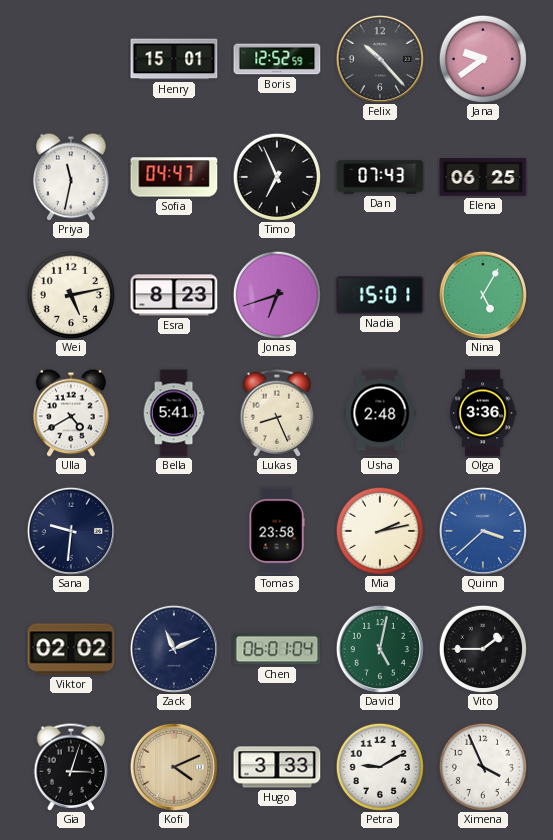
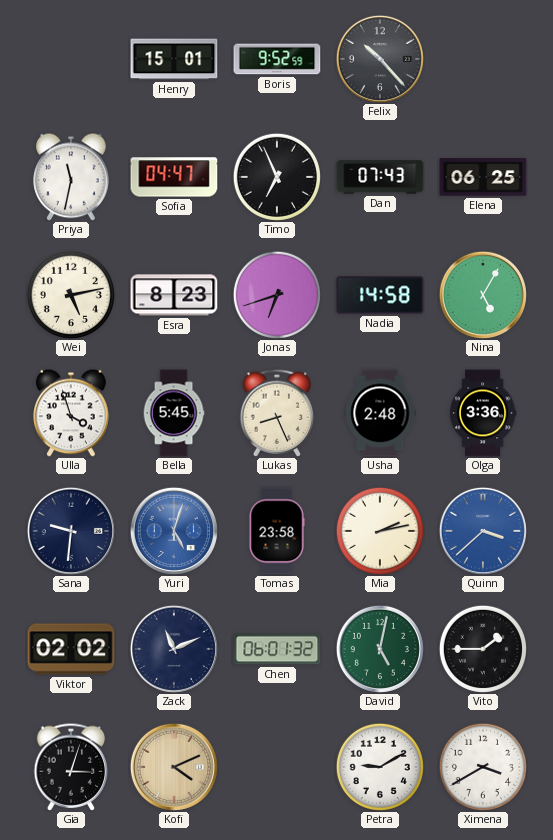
Boris: 12:52 -> 9:52
Jana: 9:39 -> none
Nadia: 15:01 -> 14:58
Ulla: 4:40 -> 3:57
Bella: 5:41 -> 5:45
Yuri: none -> 5:03
Chen: 06:01:04 -> 06:01:32
Hugo: 3:33 -> none
Ximena: 3:56 -> 3:40
